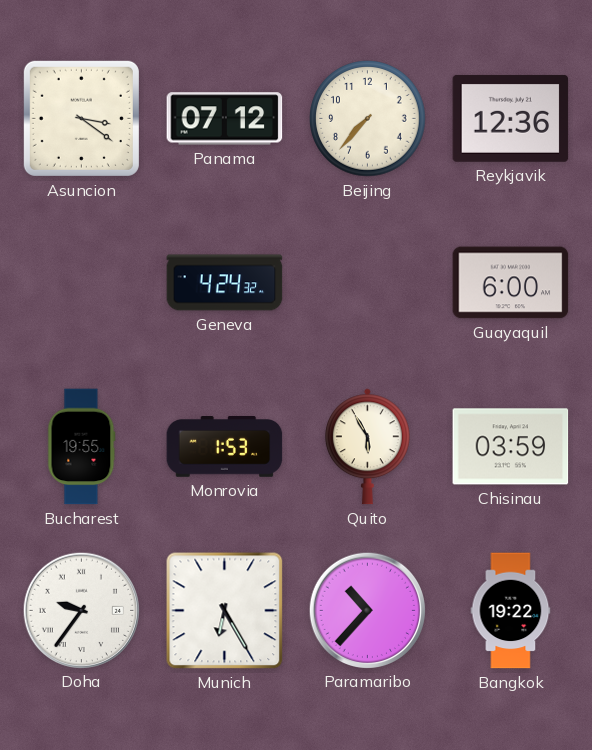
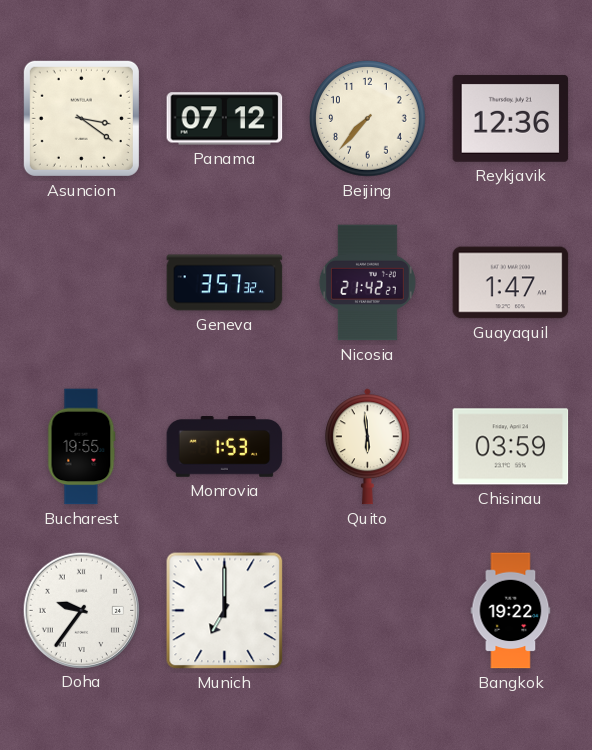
Geneva: 4:24 -> 3:57
Nicosia: none -> 21:42
Guayaquil: 6:00 -> 1:47
Quito: 5:55 -> 5:59
Munich: 6:25 -> 7:00
Paramaribo: 10:37 -> none
